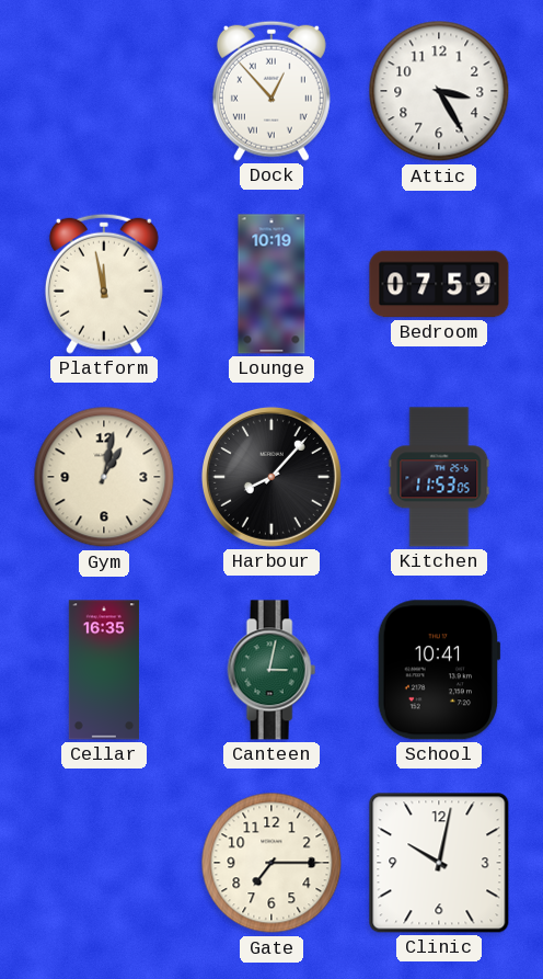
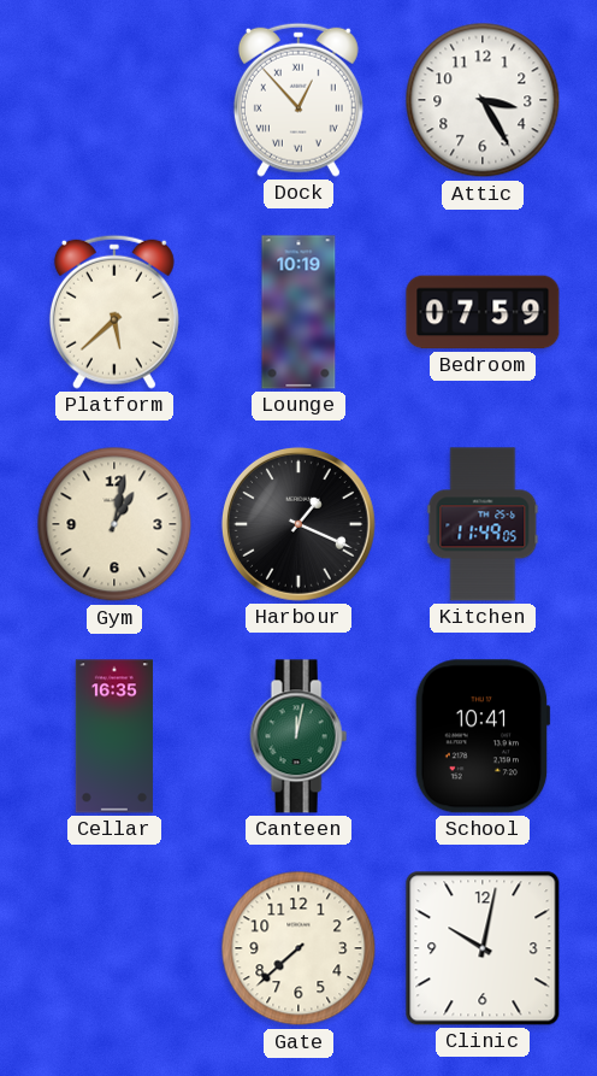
Platform: 11:58 -> 5:38
Harbour: 8:07 -> 1:19
Kitchen: 11:53 -> 11:49
Canteen: 3:02 -> 12:02
Gate: 7:15 -> 7:38
